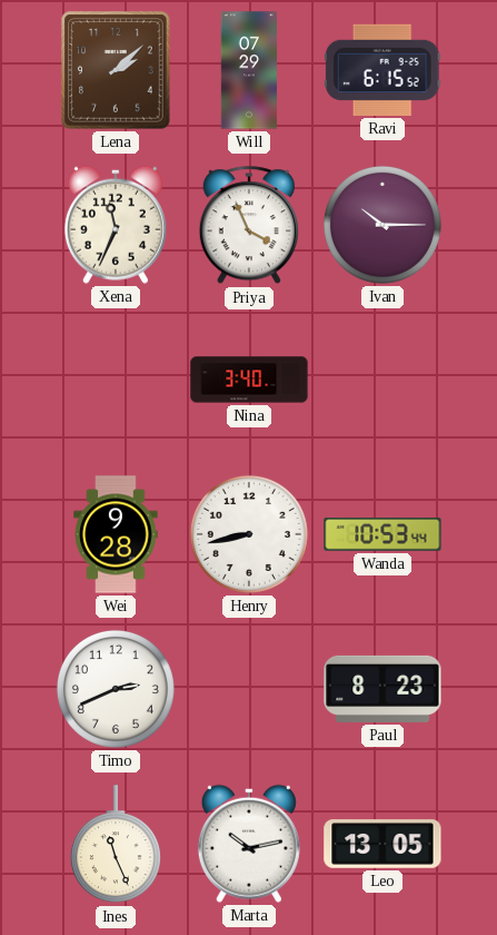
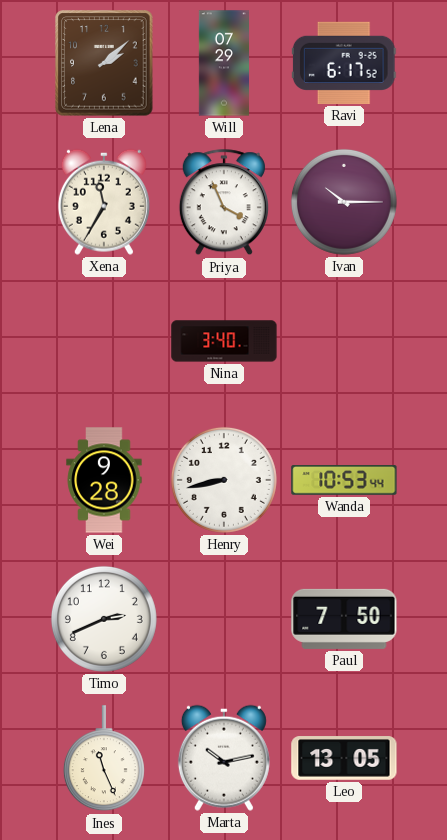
Ravi: 6:15 -> 6:17
Xena: 11:34 -> 11:35
Paul: 8:23 -> 7:50
